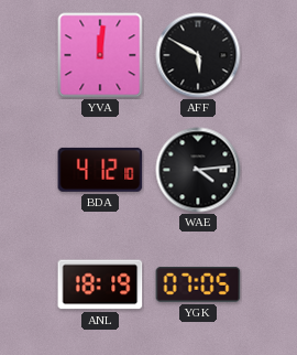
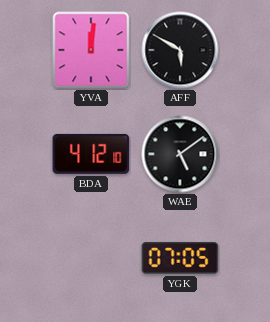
WAE: 4:14 -> 5:09
ANL: 18:19 -> none
